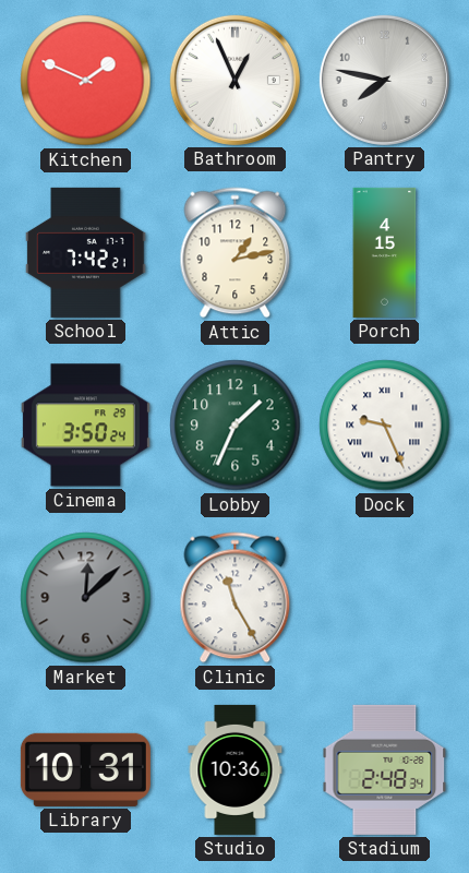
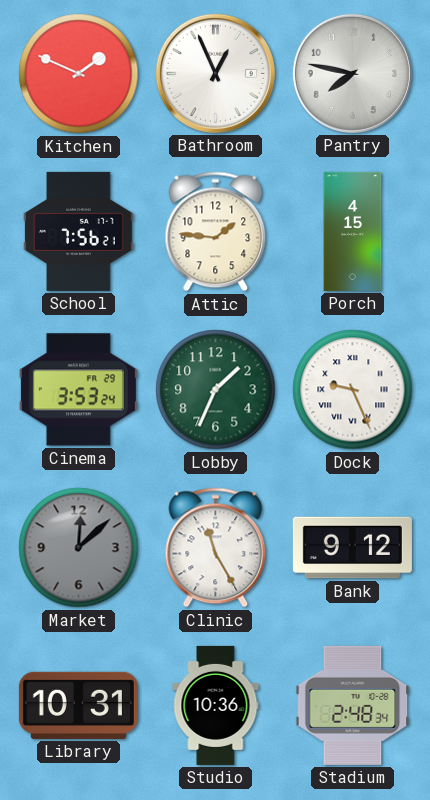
School: 7:42 -> 7:56
Attic: 1:13 -> 1:46
Cinema: 3:50 -> 3:53
Bank: none -> 9:12
